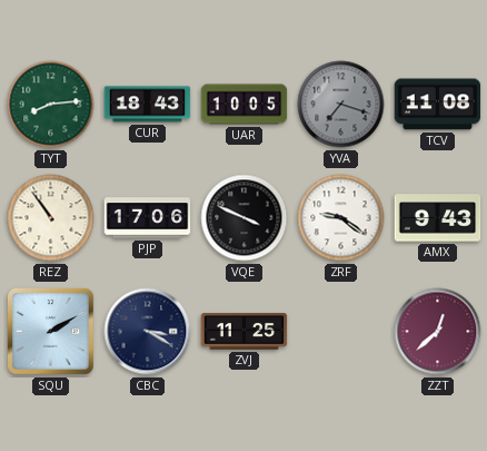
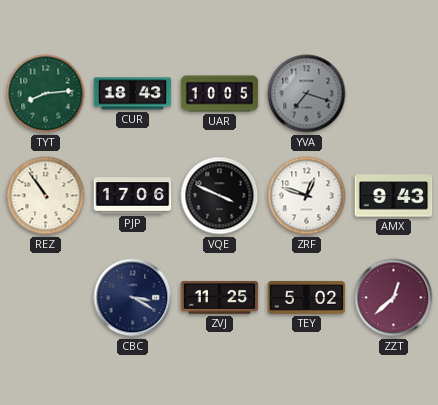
TCV: 11:08 -> none
ZRF: 9:21 -> 12:48
SQU: 2:10 -> none
TEY: none -> 5:02
